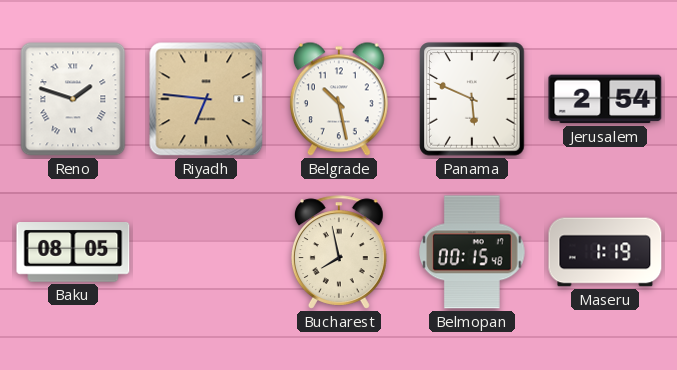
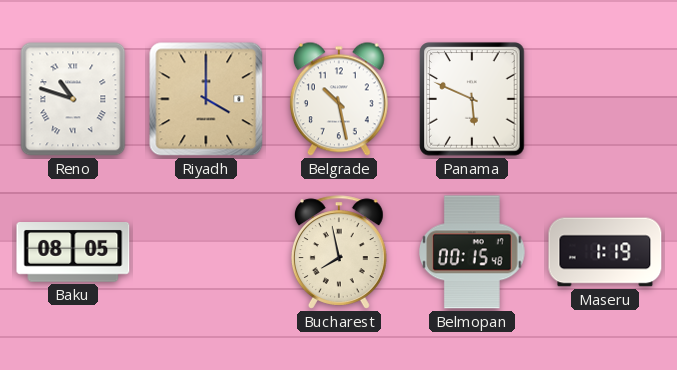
Reno: 1:48 -> 10:48
Riyadh: 6:46 -> 4:00
Jerusalem: 2:54 -> none
